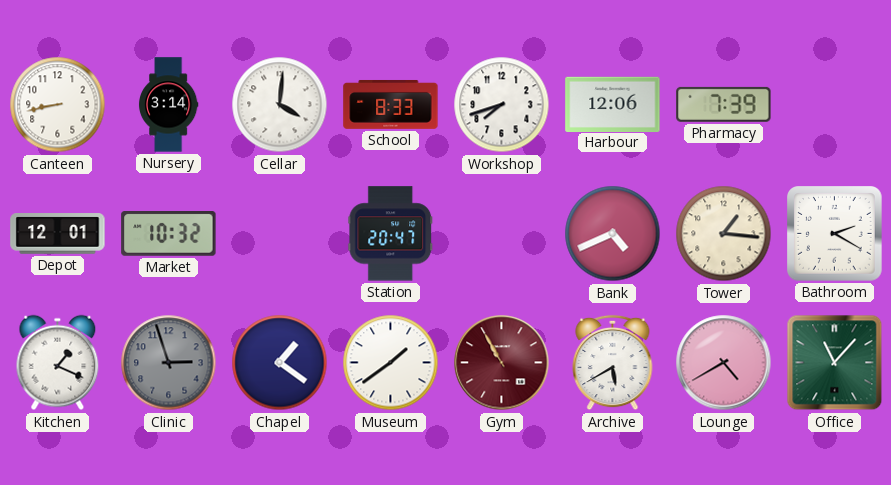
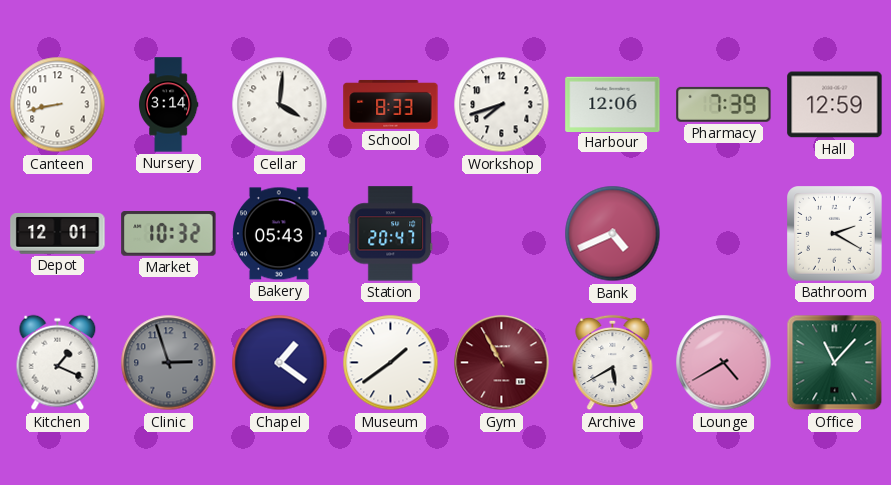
Hall: none -> 12:59
Bakery: none -> 05:43
Tower: 1:16 -> none
